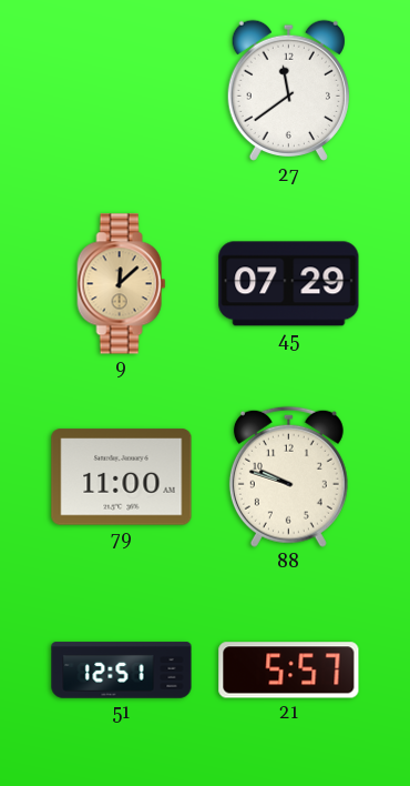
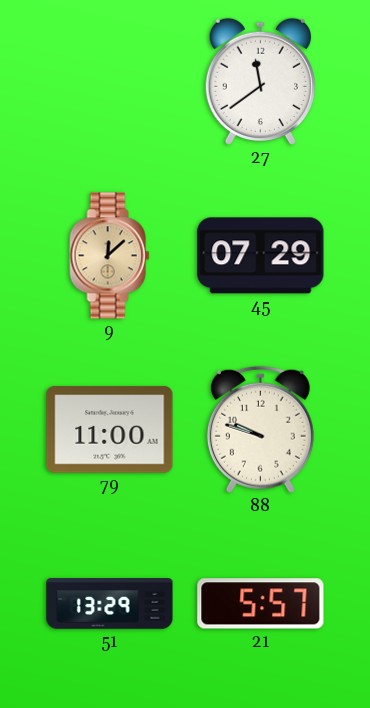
51: 12:51 -> 13:29
